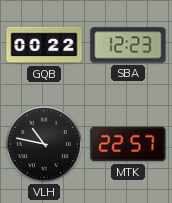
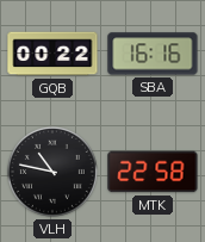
SBA: 12:23 -> 16:16
MTK: 22:57 -> 22:58
